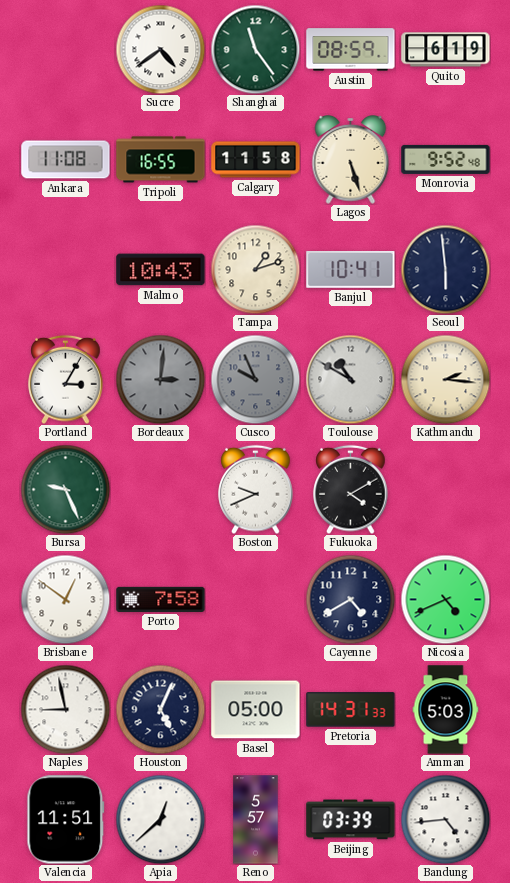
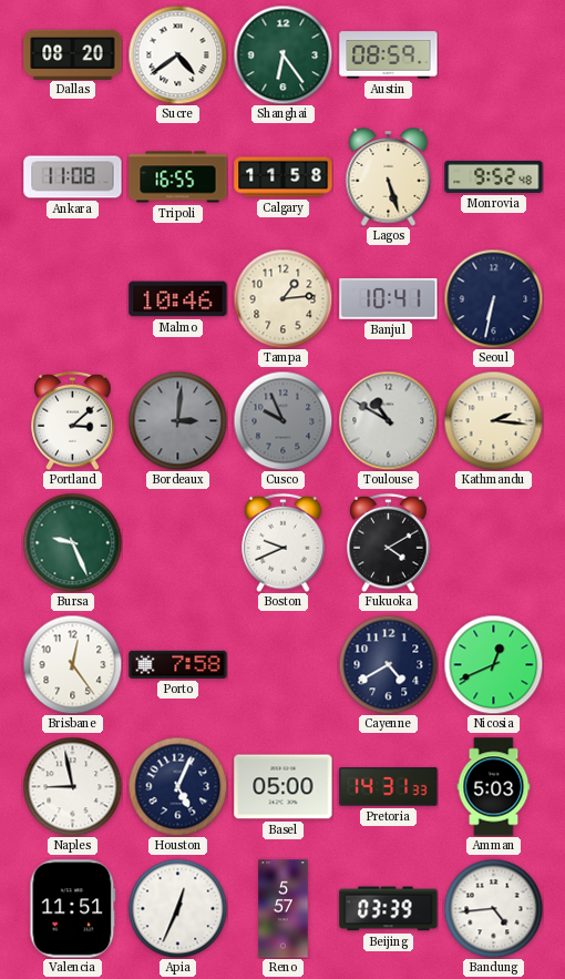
Dallas: none -> 08:20
Shanghai: 11:24 -> 6:24
Quito: 6:19 -> none
Malmo: 10:43 -> 10:46
Tampa: 1:12 -> 1:14
Seoul: 5:59 -> 6:32
Portland: 3:05 -> 3:08
Brisbane: 12:51 -> 12:24
Nicosia: 4:41 -> 12:41
Apia: 12:38 -> 12:34
